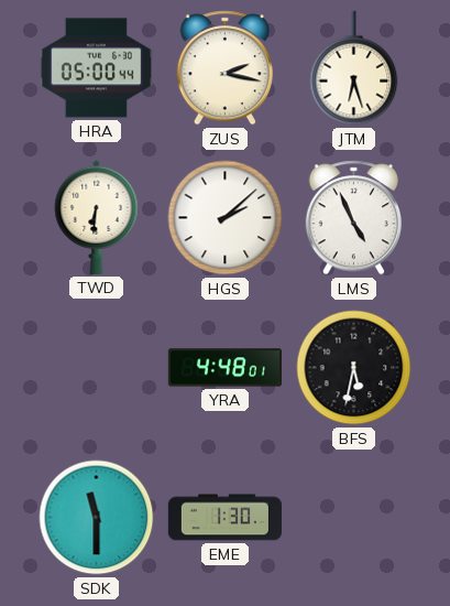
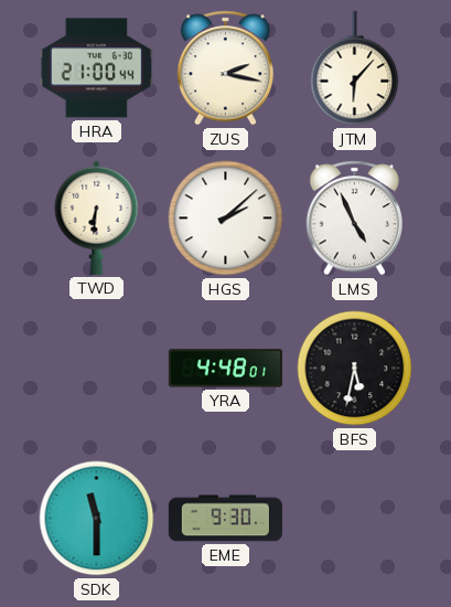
HRA: 05:00 -> 21:00
JTM: 6:27 -> 6:07
EME: 1:30 -> 9:30
